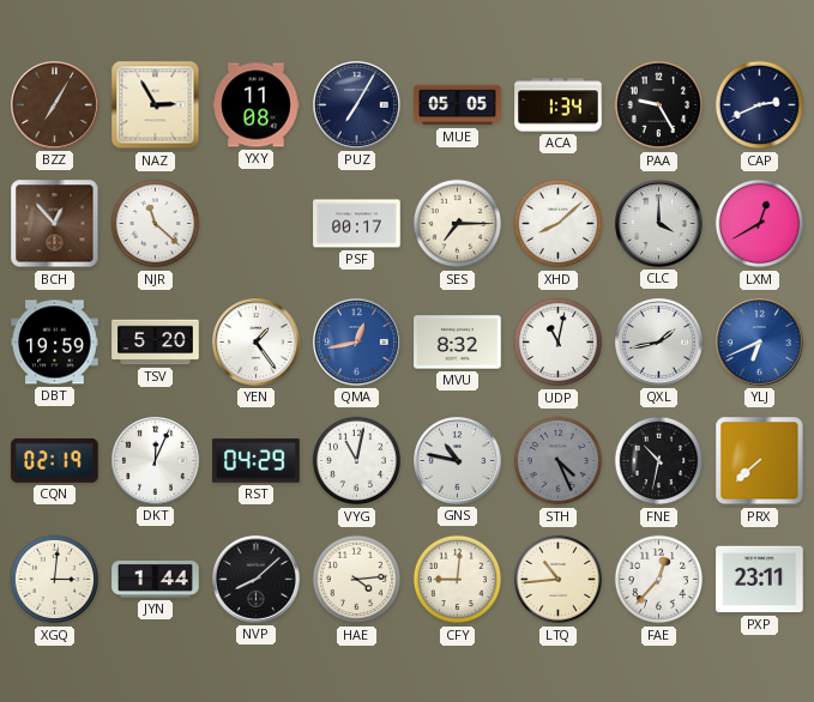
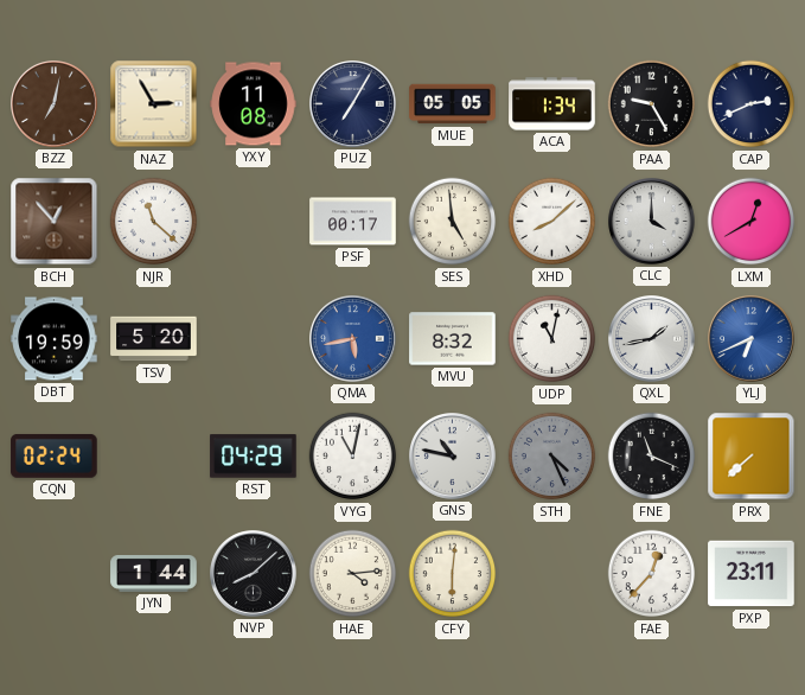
BZZ: 7:05 -> 7:02
SES: 7:15 -> 4:59
YEN: 1:24 -> none
QMA: 12:43 -> 5:43
CQN: 02:19 -> 02:24
DKT: 12:04 -> none
FNE: 10:32 -> 11:19
XGQ: 3:01 -> none
CFY: 9:01 -> 6:01
LTQ: 10:44 -> none
